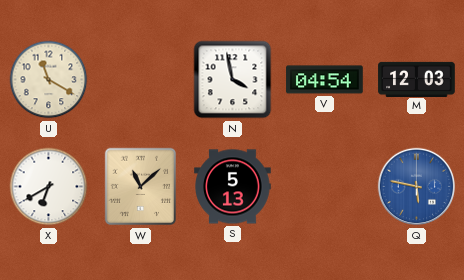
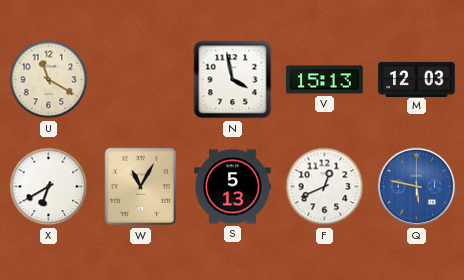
V: 04:54 -> 15:13
W: 11:08 -> 11:05
F: none -> 12:41
